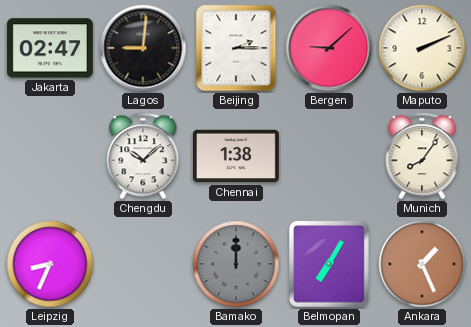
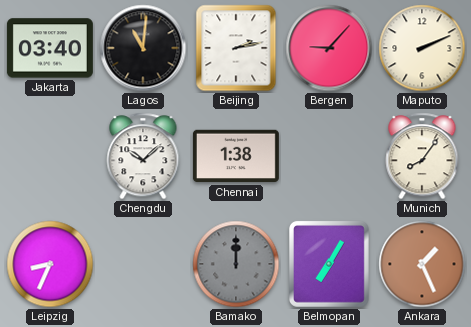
Jakarta: 02:47 -> 03:40
Lagos: 9:01 -> 11:01
Beijing: 2:15 -> 2:13
Bergen: 9:08 -> 9:07
